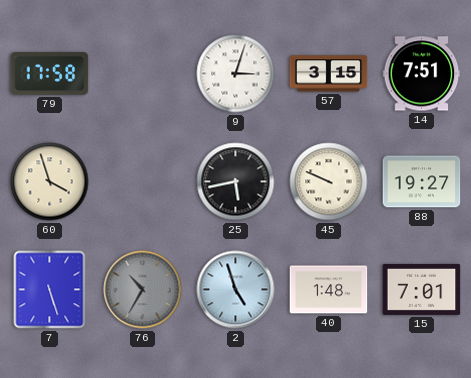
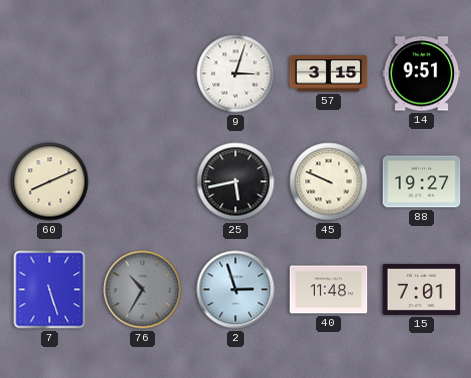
79: 17:58 -> none
14: 7:51 -> 9:51
60: 3:57 -> 8:11
2: 4:57 -> 2:57
40: 1:48 -> 11:48
